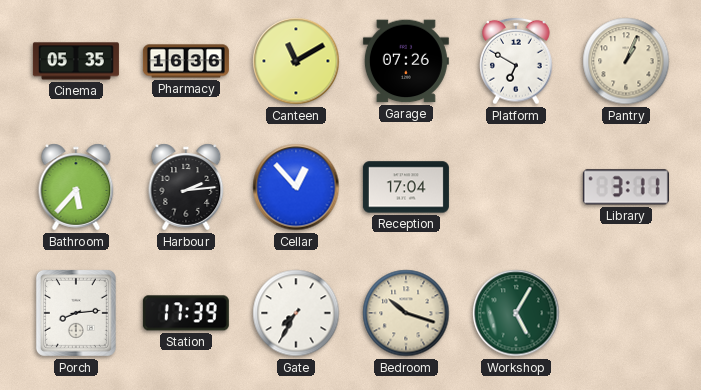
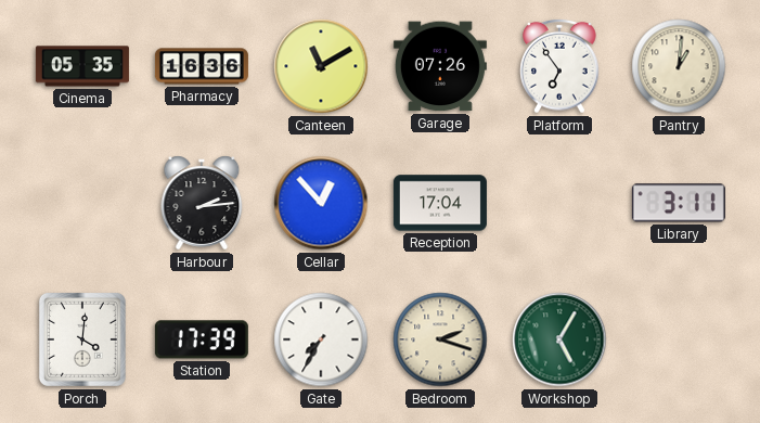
Platform: 6:50 -> 6:54
Pantry: 1:04 -> 1:01
Bathroom: 5:37 -> none
Porch: 8:14 -> 4:01
Bedroom: 10:18 -> 2:18
